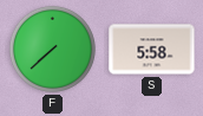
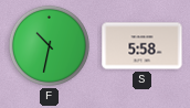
F: 7:38 -> 10:32
